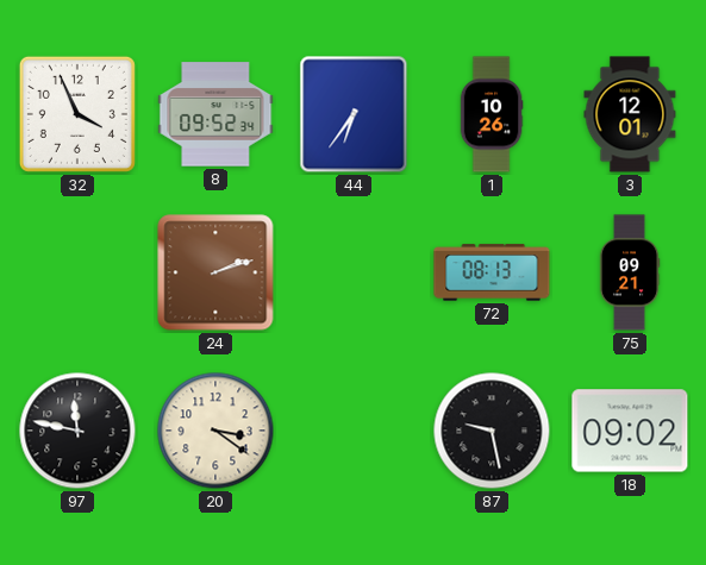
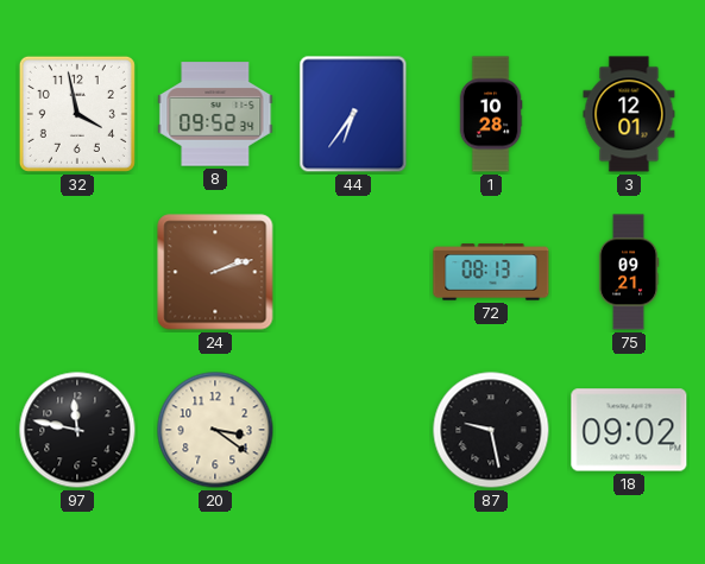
32: 3:56 -> 3:58
1: 10:26 -> 10:28
